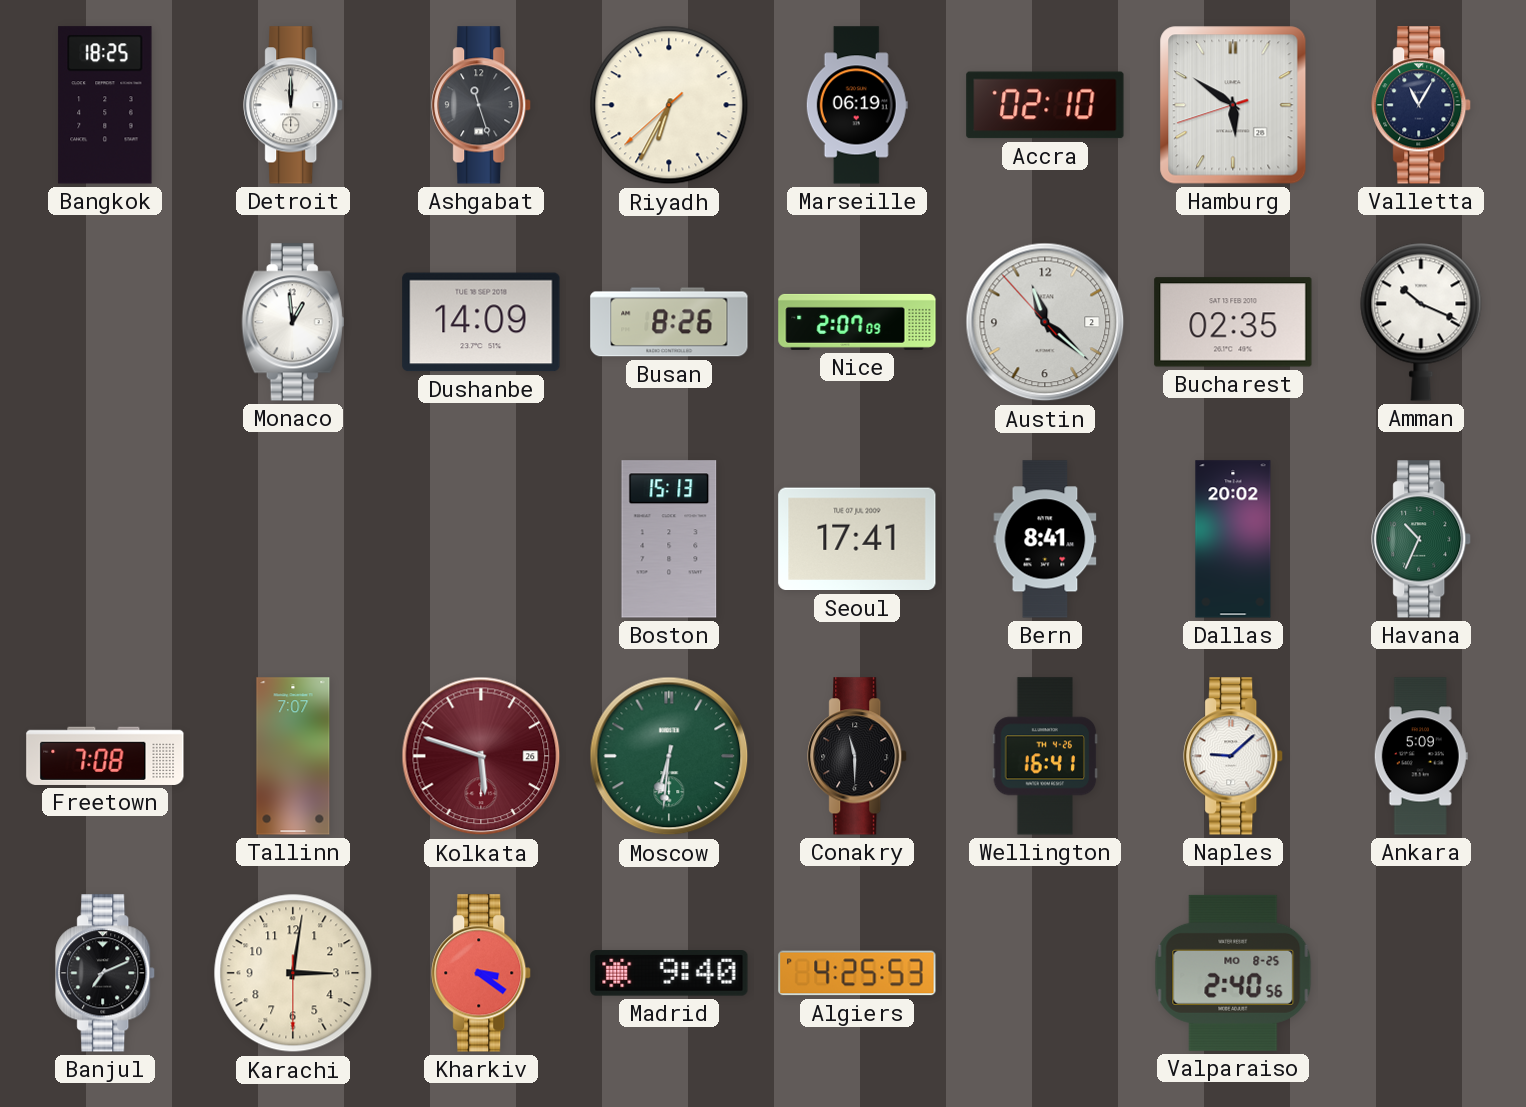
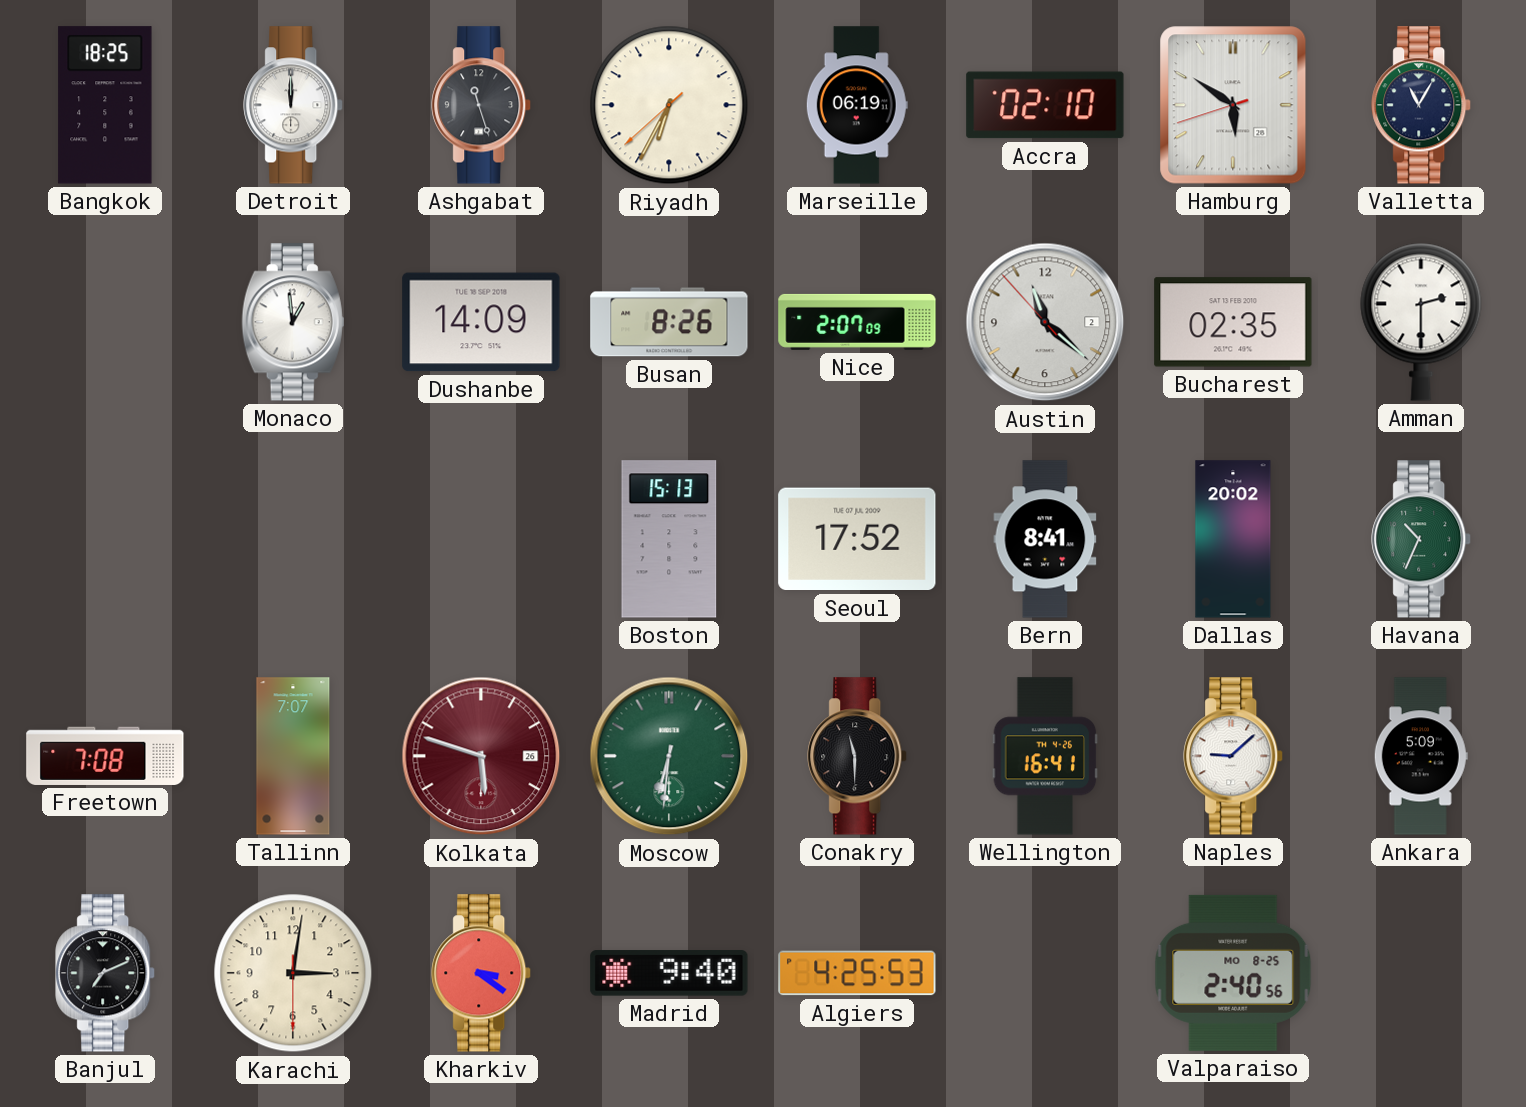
Amman: 10:19 -> 2:30
Seoul: 17:41 -> 17:52
